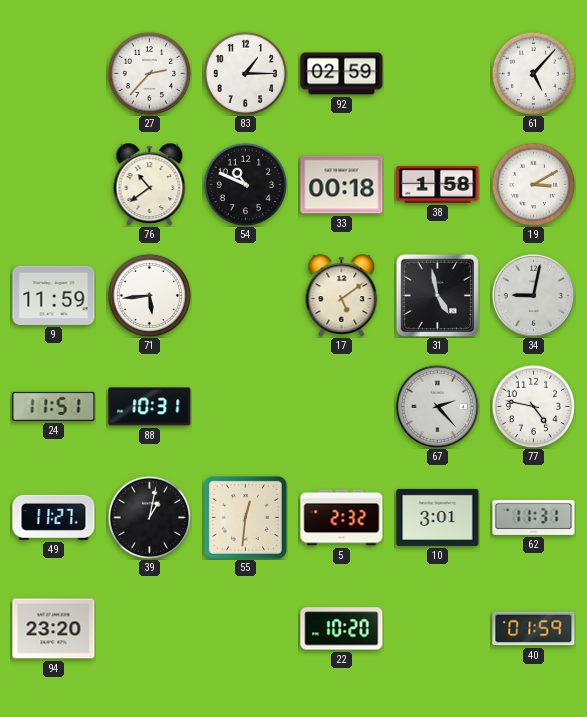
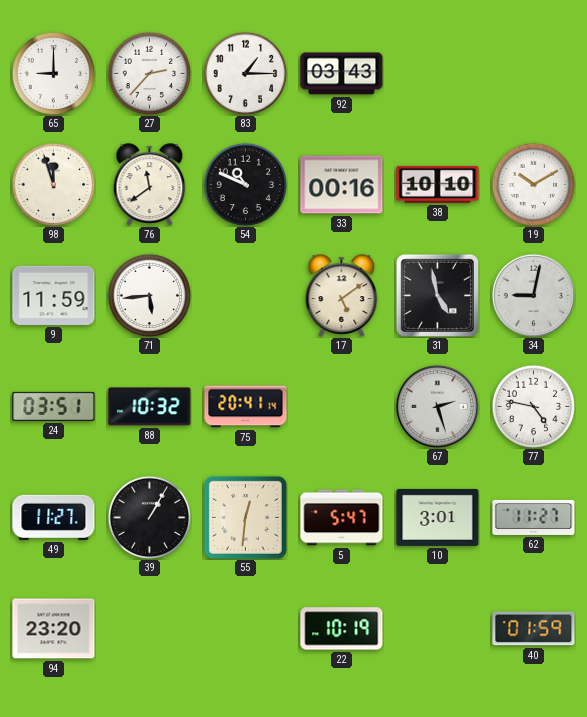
65: none -> 9:00
92: 02:59 -> 03:43
61: 5:07 -> none
98: none -> 11:57
76: 10:39 -> 11:39
33: 00:18 -> 00:16
38: 1:58 -> 10:10
19: 3:10 -> 10:10
24: 11:51 -> 03:51
88: 10:31 -> 10:32
75: none -> 20:41
67: 2:23 -> 2:27
39: 1:02 -> 1:05
5: 2:32 -> 5:47
62: 11:31 -> 11:27
22: 10:20 -> 10:19
